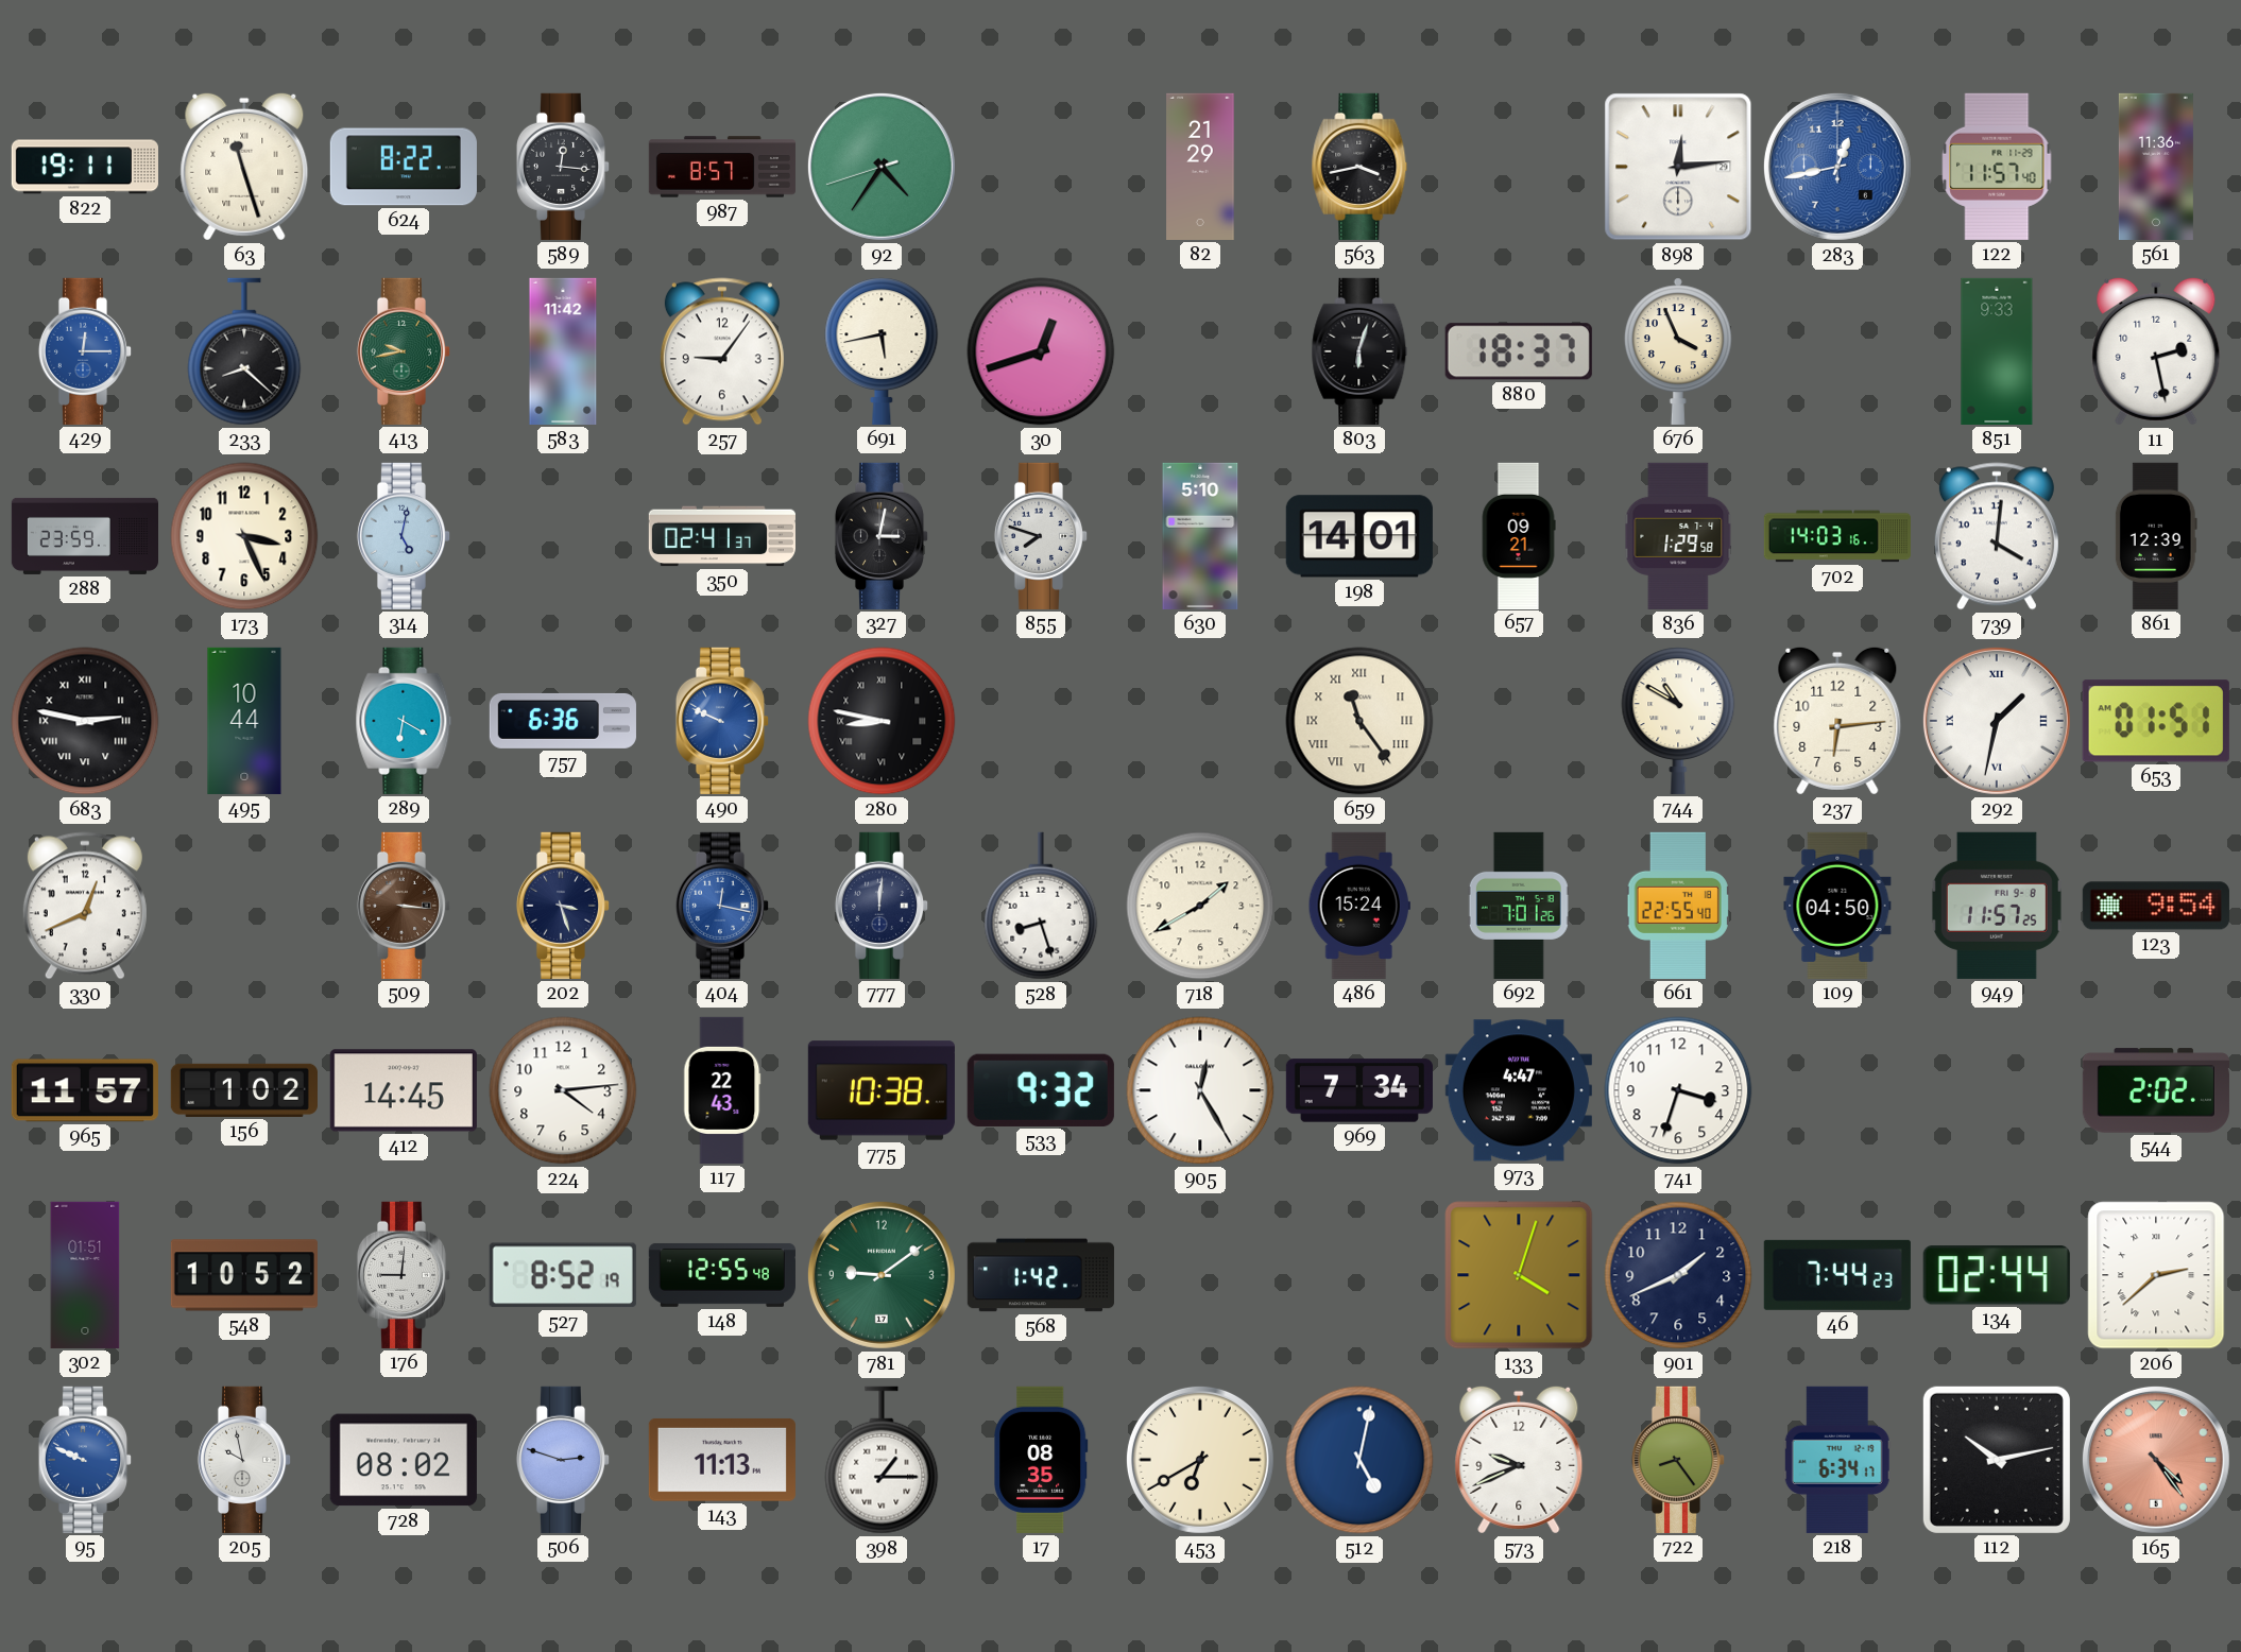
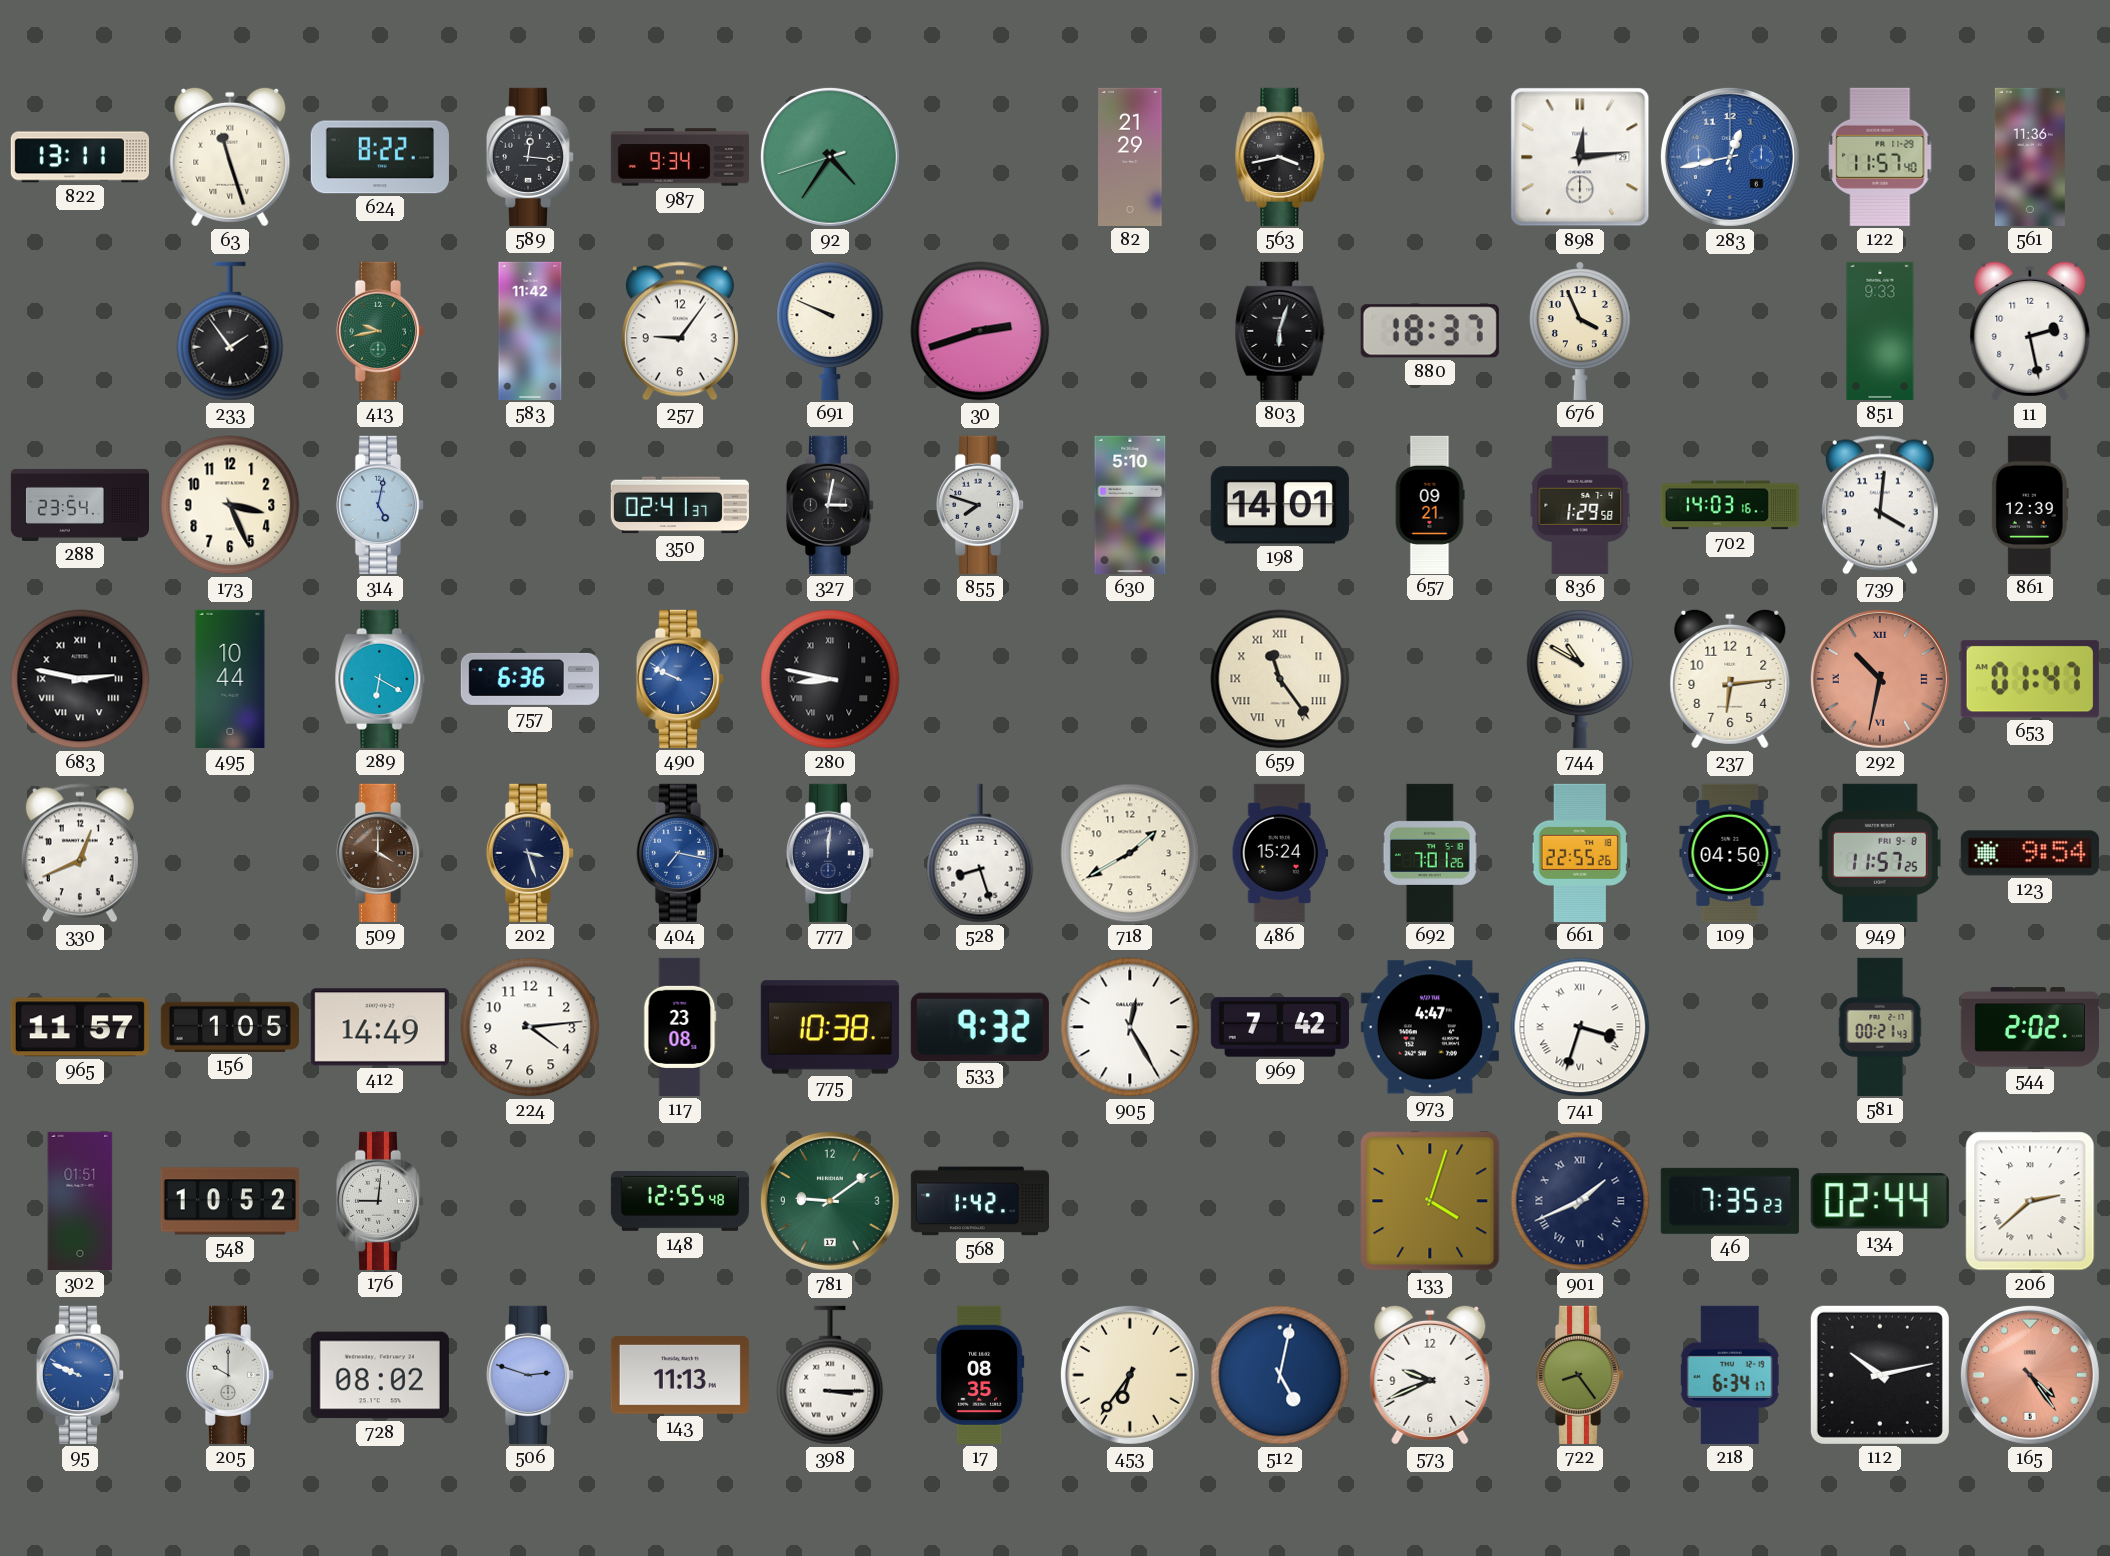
822: 19:11 -> 13:11
987: 8:57 -> 9:34
429: 12:15 -> none
233: 8:22 -> 1:54
691: 5:43 -> 9:49
30: 12:42 -> 2:42
288: 23:59 -> 23:54
292: 1:32 -> 10:32
292 dial: white -> salmon
653: 01:51 -> 01:47
509: 3:16 -> 4:00
404: 12:17 -> 7:17
661: 22:55:40 -> 22:55:26
156: 1:02 -> 1:05
412: 14:45 -> 14:49
117: 22:43 -> 23:08
969: 7:34 -> 7:42
741 numerals: Arabic -> Roman
581: none -> 00:21
527: 8:52 -> none
901 numerals: Arabic -> Roman
46: 7:44 -> 7:35
205: 9:58 -> 10:00
398: 1:15 -> 3:15
453: 6:40 -> 6:36
